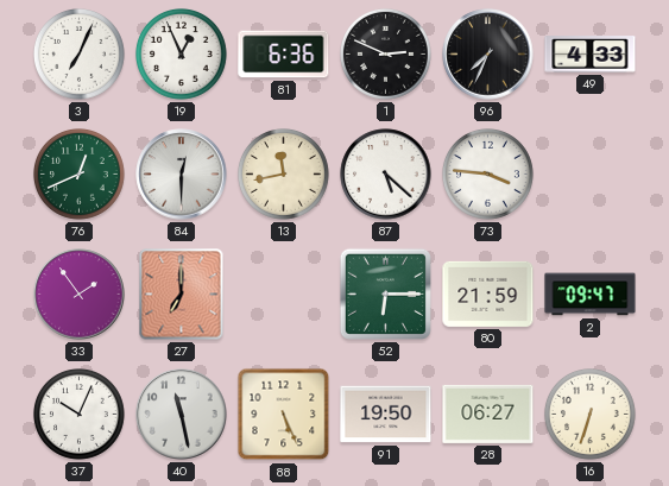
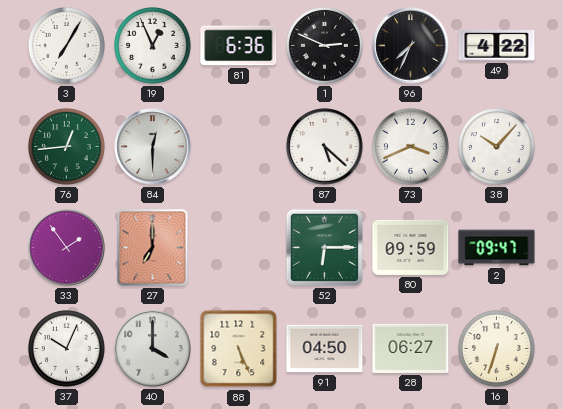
3: 7:04 -> 7:05
49: 4:33 -> 4:22
76: 12:41 -> 12:44
13: 11:43 -> none
73: 3:46 -> 3:41
38: none -> 10:07
80: 21:59 -> 09:59
40: 11:28 -> 4:00
91: 19:50 -> 04:50
